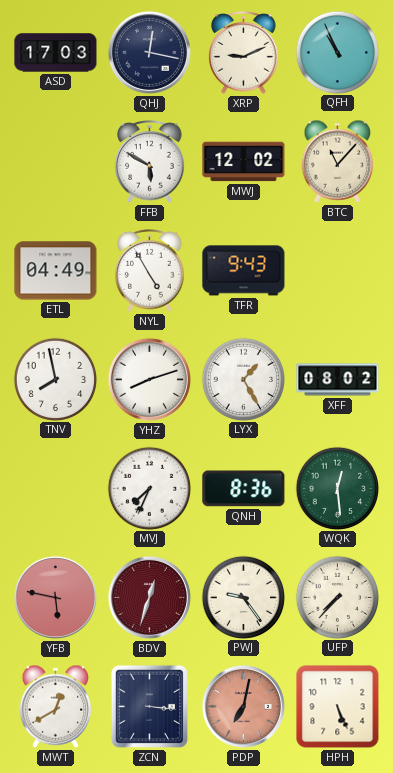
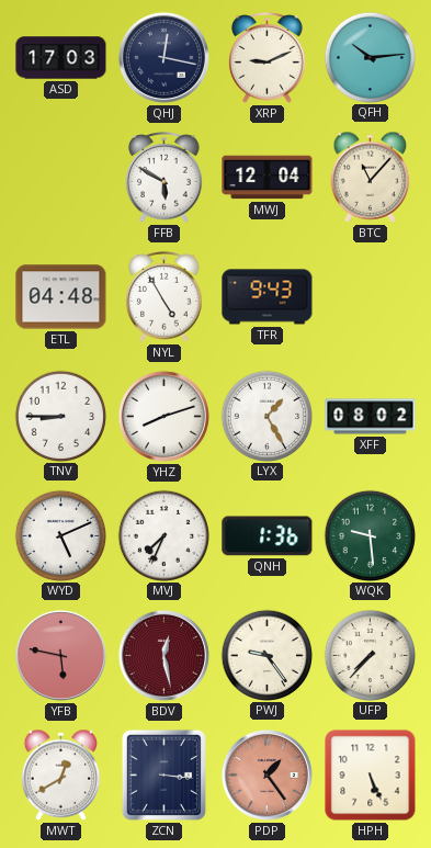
QFH: 10:56 -> 10:14
MWJ: 12:02 -> 12:04
ETL: 04:49 -> 04:48
TNV: 7:58 -> 8:45
WYD: none -> 5:11
QNH: 8:36 -> 1:36
WQK: 12:29 -> 9:29
BDV: 12:33 -> 12:28
PDP: 7:02 -> 1:24
